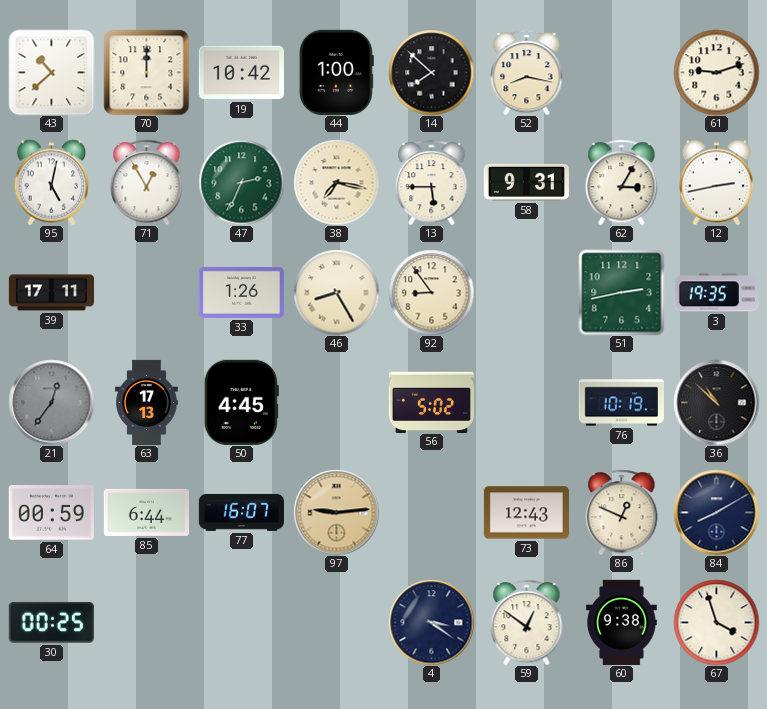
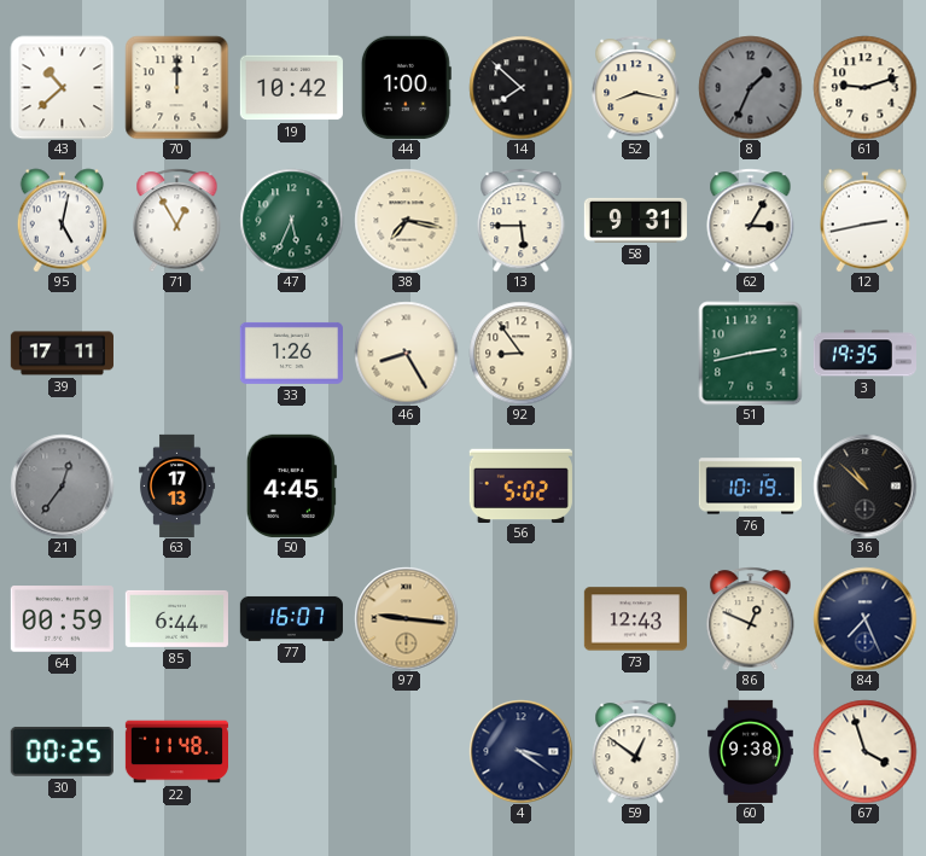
8: none -> 1:34
47: 2:34 -> 5:34
97: 9:14 -> 9:16
84: 8:10 -> 7:26
22: none -> 11:48
